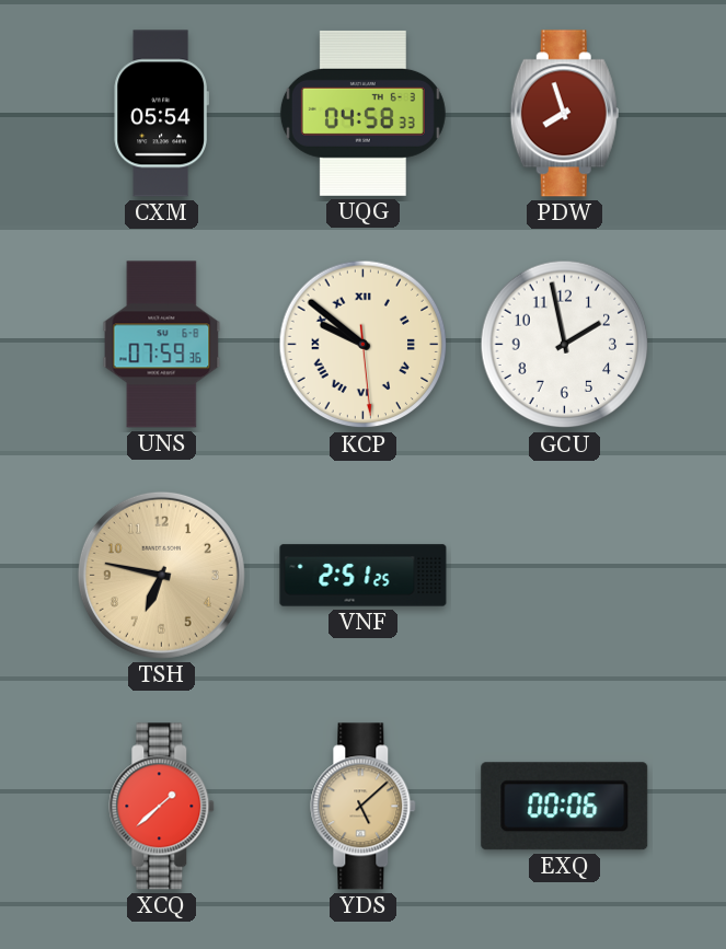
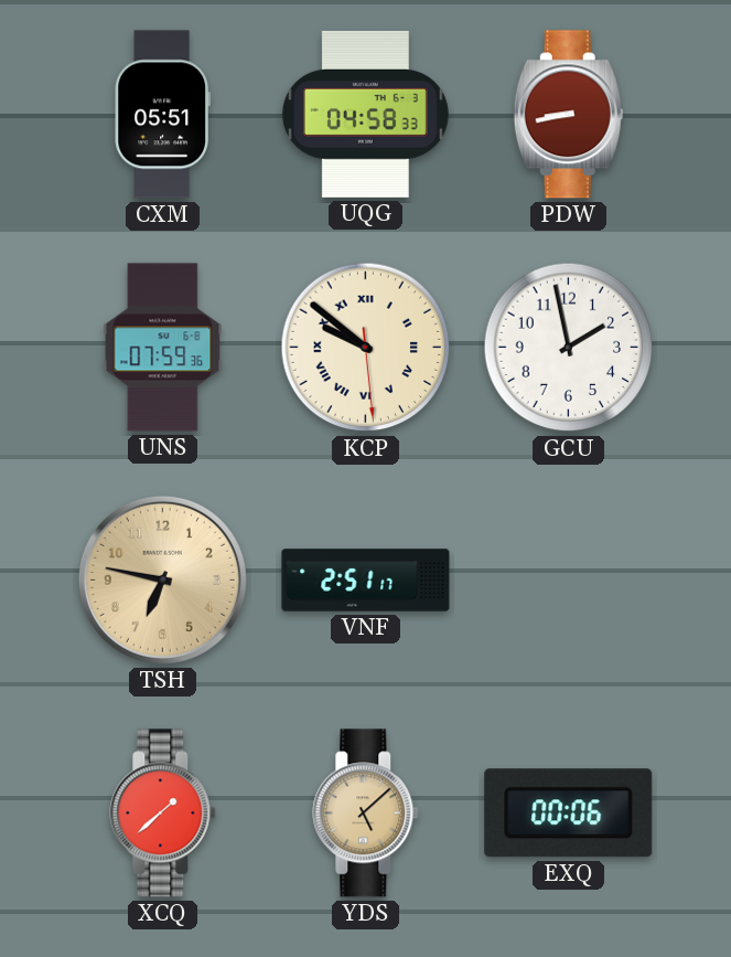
CXM: 05:54 -> 05:51
PDW: 7:57 -> 8:43
VNF: 2:51:25 -> 2:51:17
